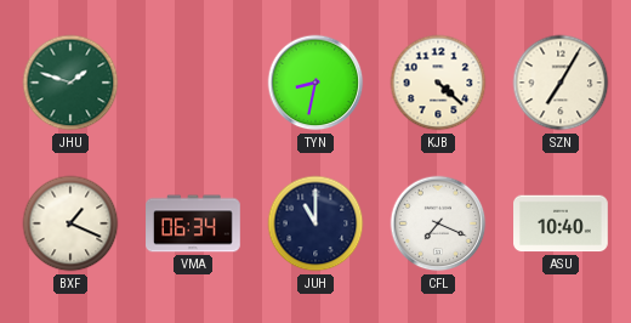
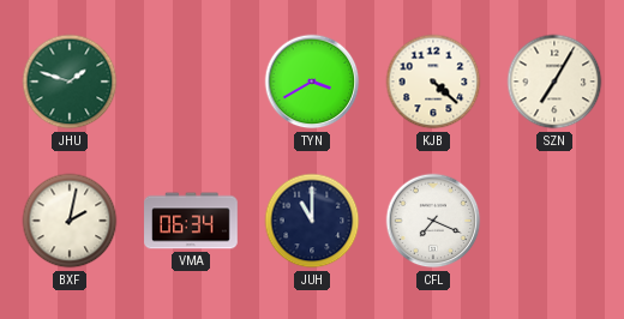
TYN: 8:32 -> 3:40
BXF: 1:19 -> 2:02
ASU: 10:40 -> none
